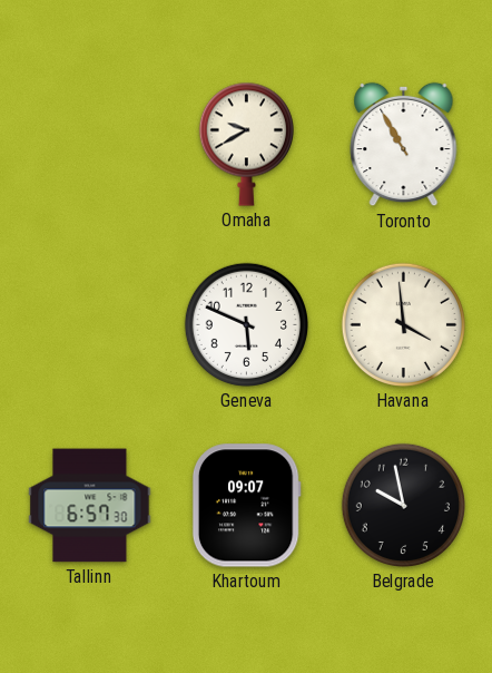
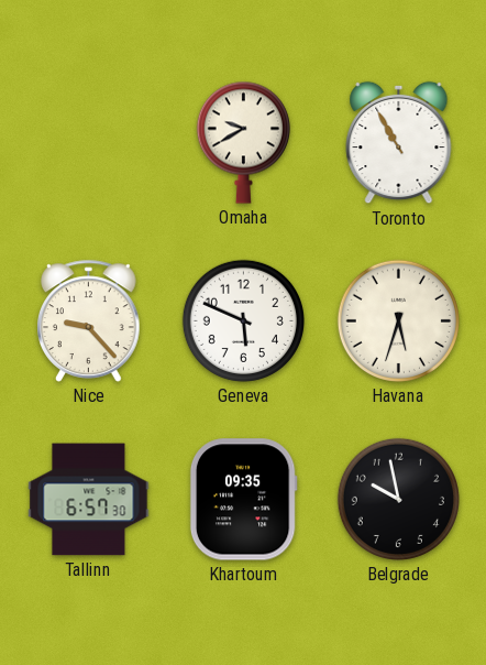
Nice: none -> 9:23
Havana: 3:59 -> 5:33
Khartoum: 09:07 -> 09:35
